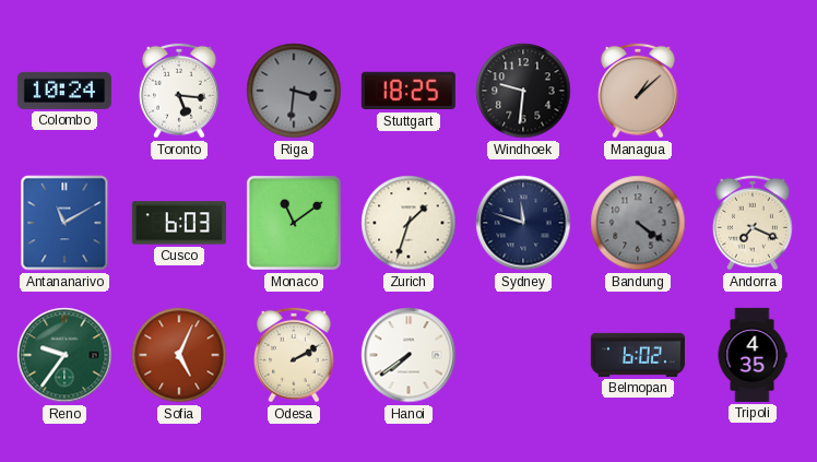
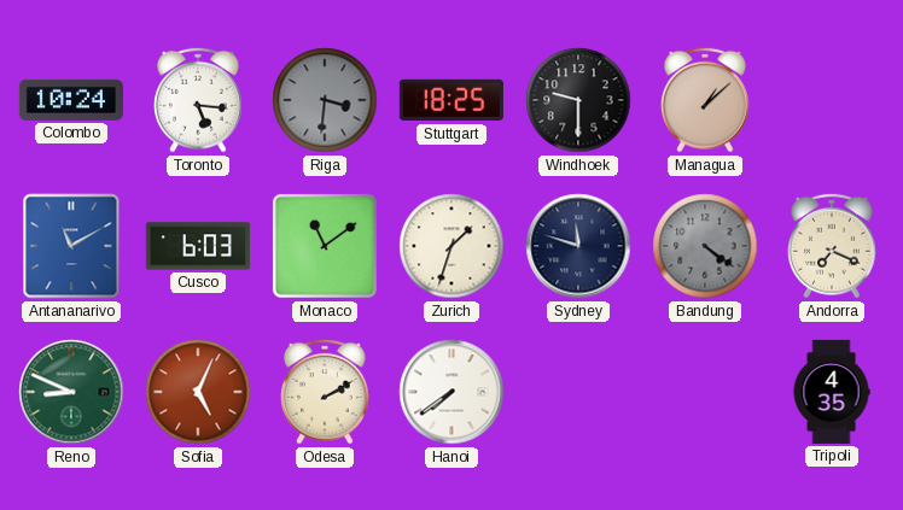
Windhoek: 9:31 -> 9:30
Reno: 9:36 -> 8:49
Belmopan: 6:02 -> none
